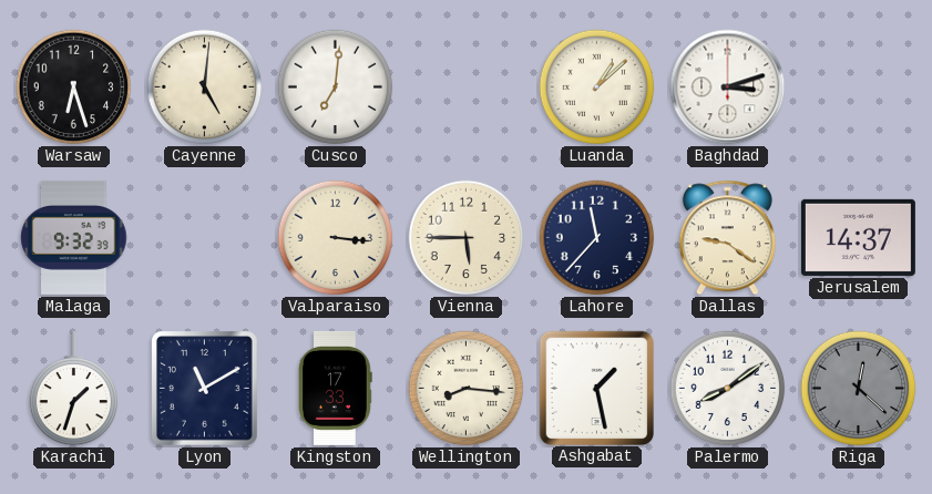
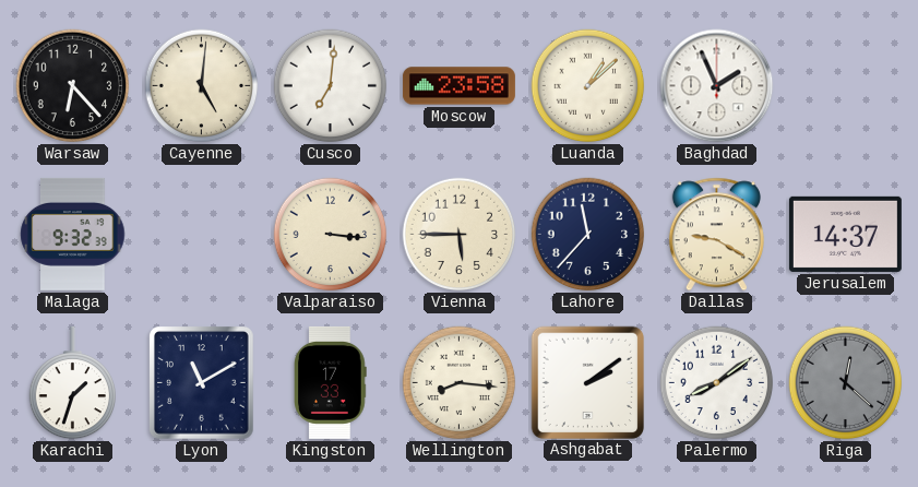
Warsaw: 6:27 -> 6:23
Moscow: none -> 23:58
Baghdad: 3:12 -> 1:56
Dallas: 9:21 -> 9:20
Ashgabat: 1:28 -> 2:09
